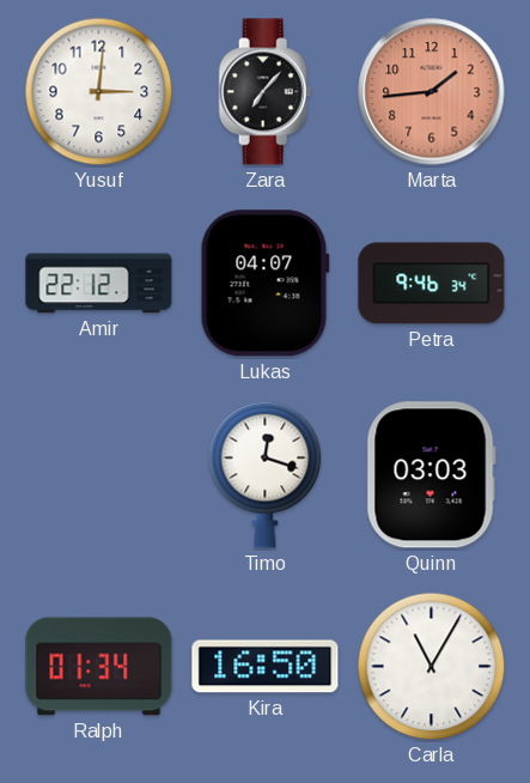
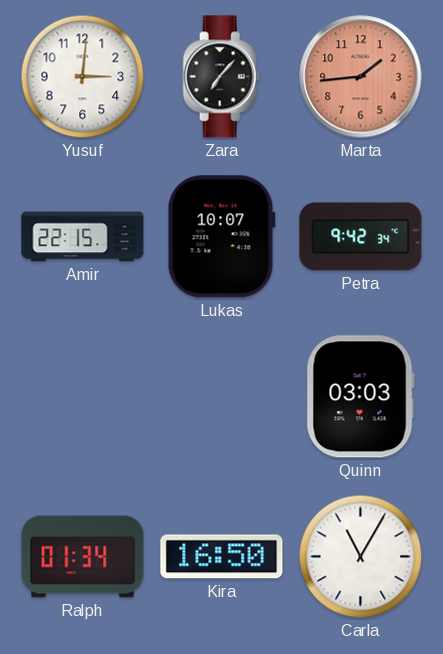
Amir: 22:12 -> 22:15
Lukas: 04:07 -> 10:07
Petra: 9:46 -> 9:42
Timo: 12:18 -> none
